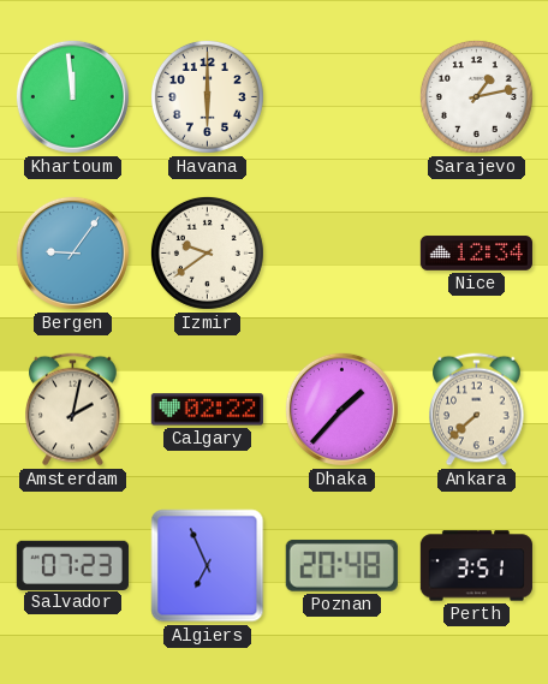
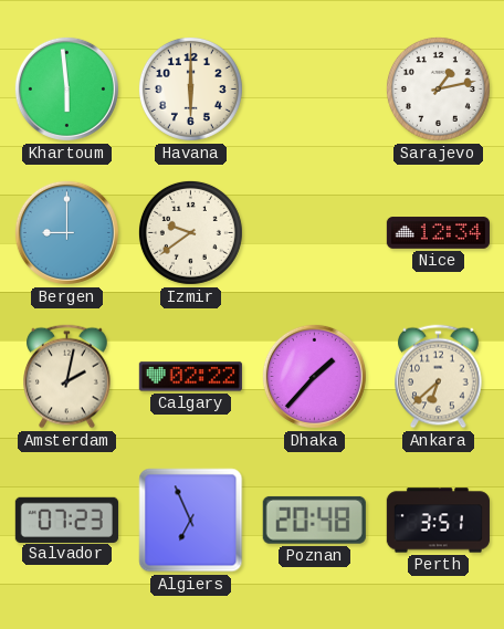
Khartoum: 11:59 -> 5:59
Bergen: 9:06 -> 9:00
Ankara: 7:38 -> 6:38
